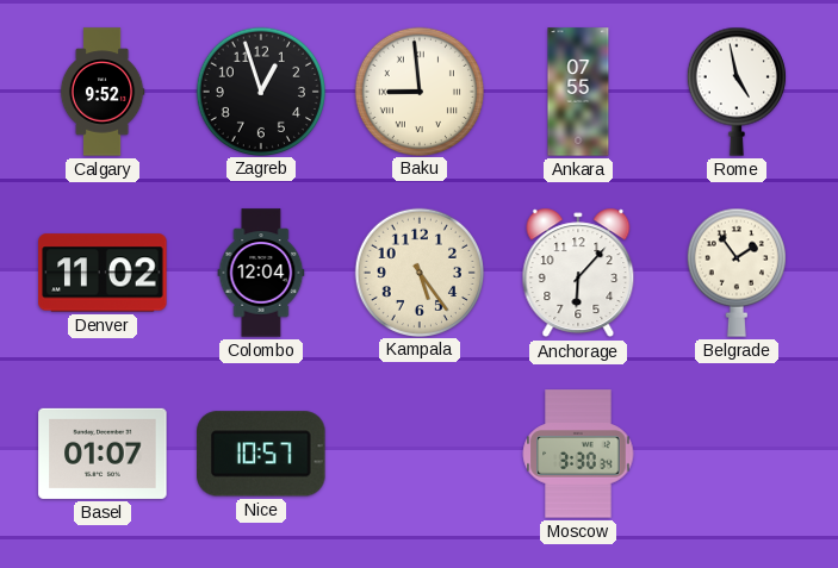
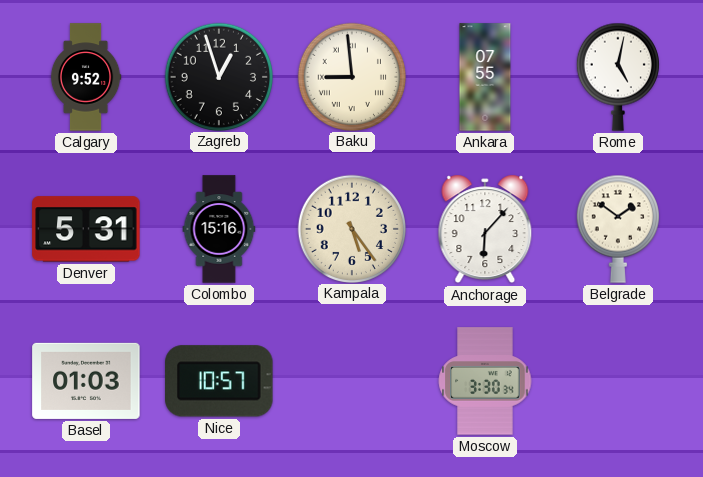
Rome: 4:58 -> 5:02
Denver: 11:02 -> 5:31
Colombo: 12:04 -> 15:16
Belgrade: 1:54 -> 1:51
Basel: 01:07 -> 01:03
